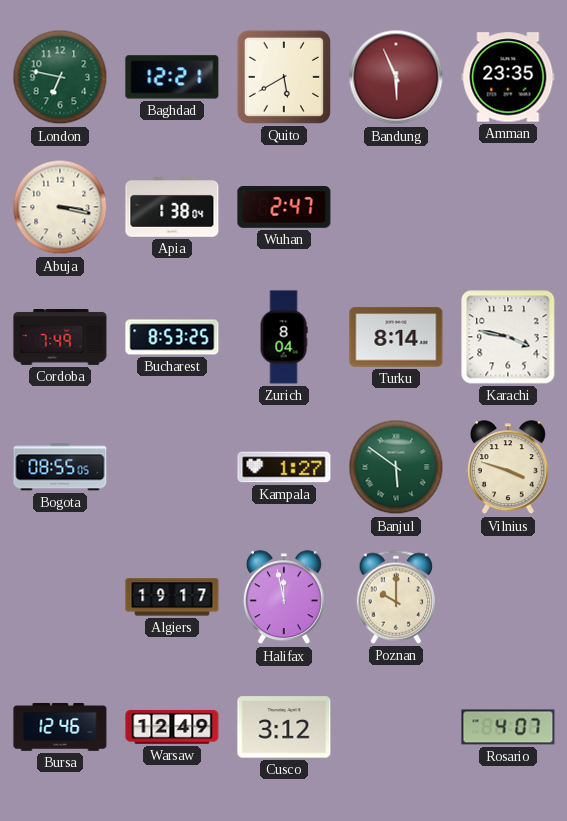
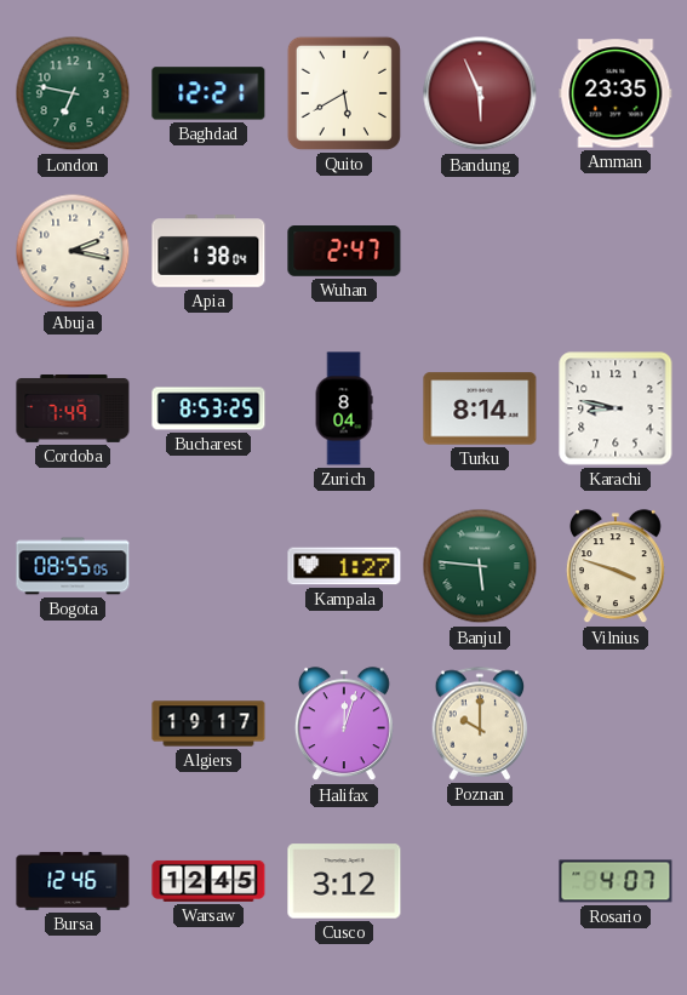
Abuja: 3:17 -> 2:17
Karachi: 3:47 -> 8:47
Banjul: 5:51 -> 5:46
Halifax: 11:58 -> 12:03
Warsaw: 12:49 -> 12:45
